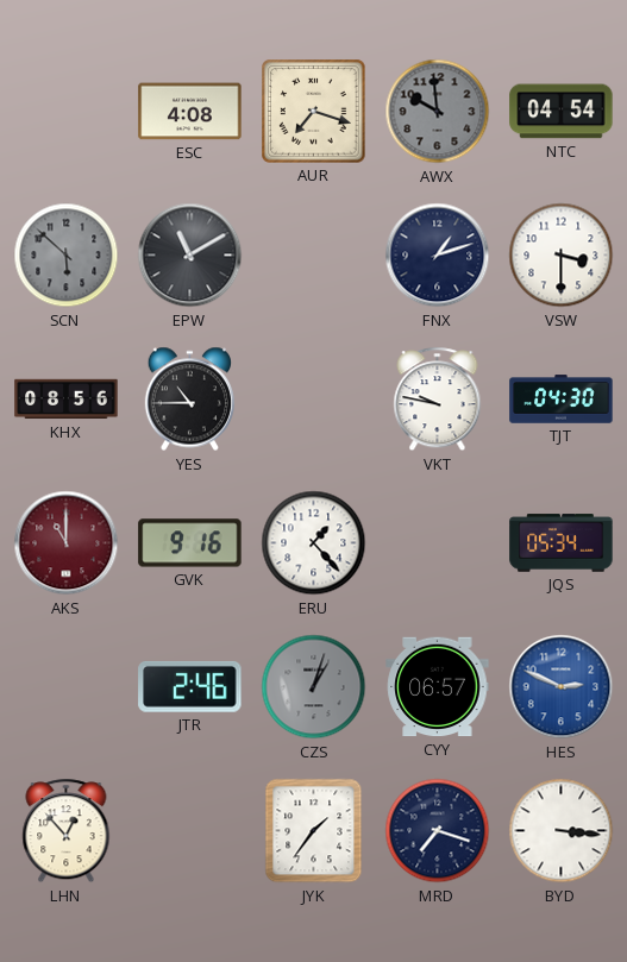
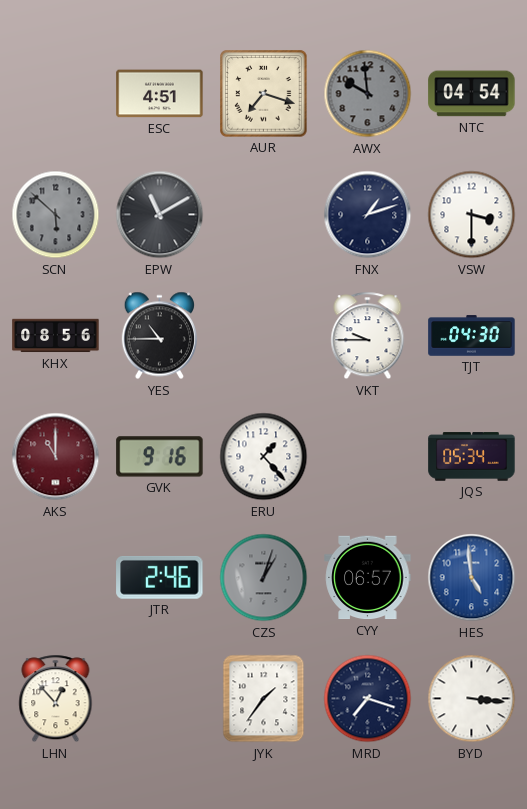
ESC: 4:08 -> 4:51
VKT: 9:47 -> 9:45
HES: 2:49 -> 4:59
